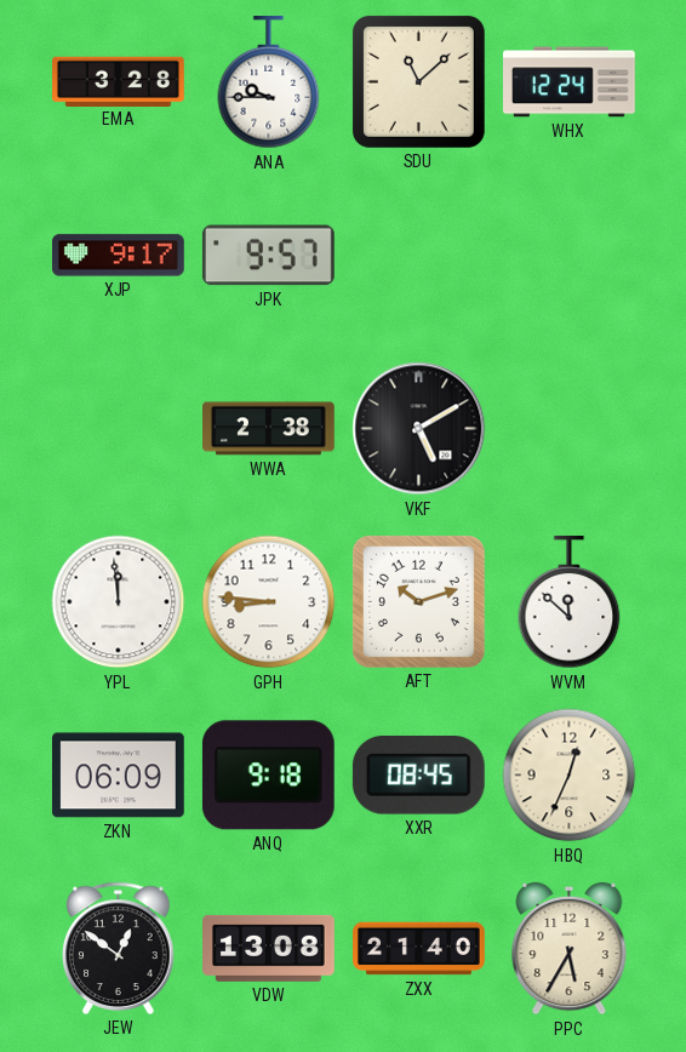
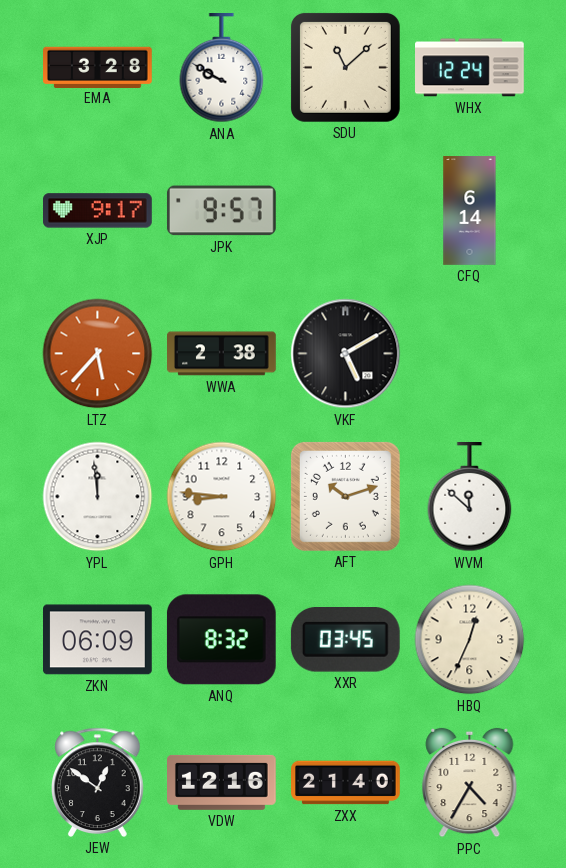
ANA: 9:45 -> 9:50
CFQ: none -> 6:14
LTZ: none -> 5:37
ANQ: 9:18 -> 8:32
XXR: 08:45 -> 03:45
VDW: 13:08 -> 12:16
PPC: 5:35 -> 4:35
